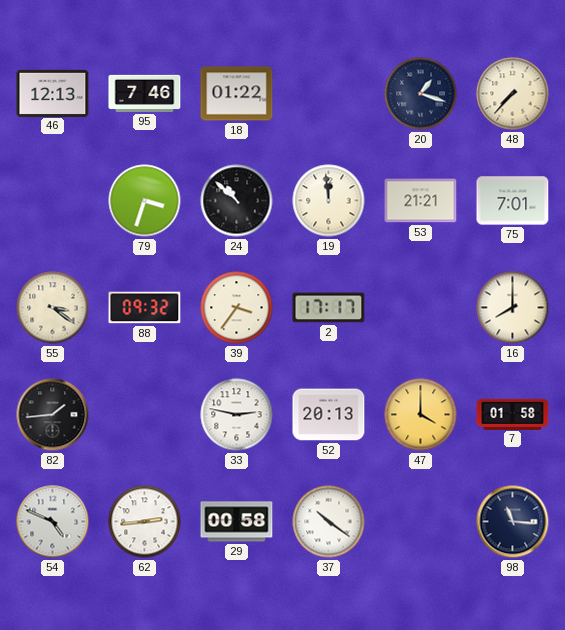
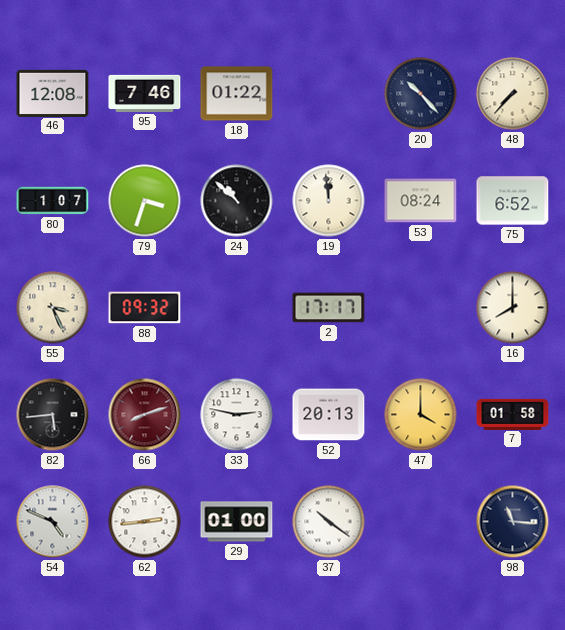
46: 12:13 -> 12:08
20: 1:18 -> 10:23
80: none -> 1:07
53: 21:21 -> 08:24
75: 7:01 -> 6:52
55: 3:21 -> 3:26
39: 3:36 -> none
82: 1:44 -> 5:44
66: none -> 8:12
29: 00:58 -> 01:00
